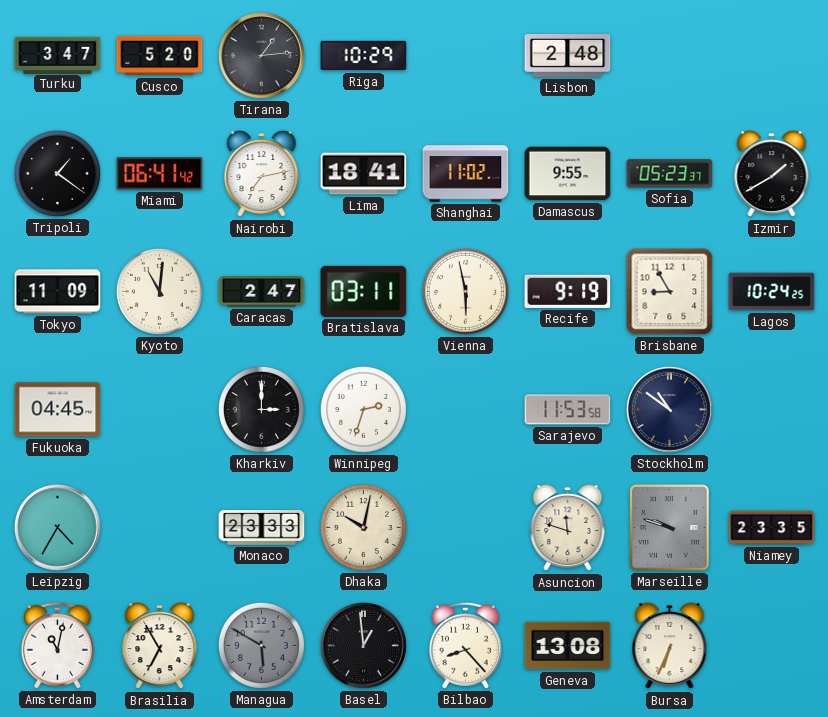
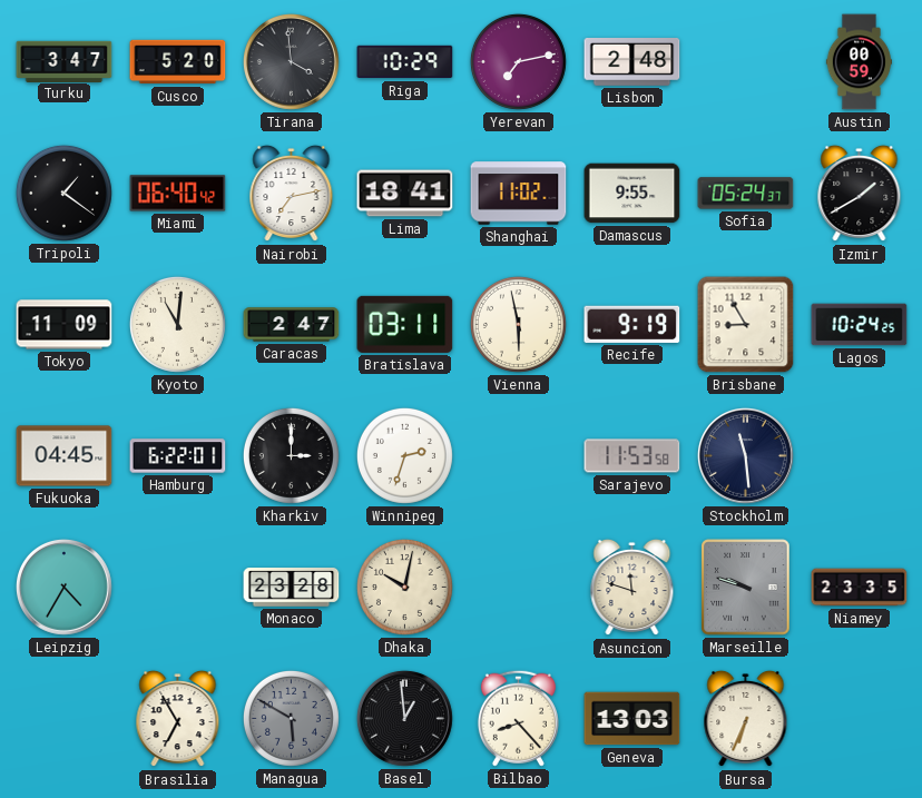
Tirana: 1:14 -> 3:59
Yerevan: none -> 7:13
Austin: none -> 00:59
Miami: 06:41 -> 06:40
Sofia: 05:23 -> 05:24
Hamburg: none -> 6:22
Stockholm: 10:51 -> 11:29
Monaco: 23:33 -> 23:28
Amsterdam: 11:02 -> none
Geneva: 13:08 -> 13:03
